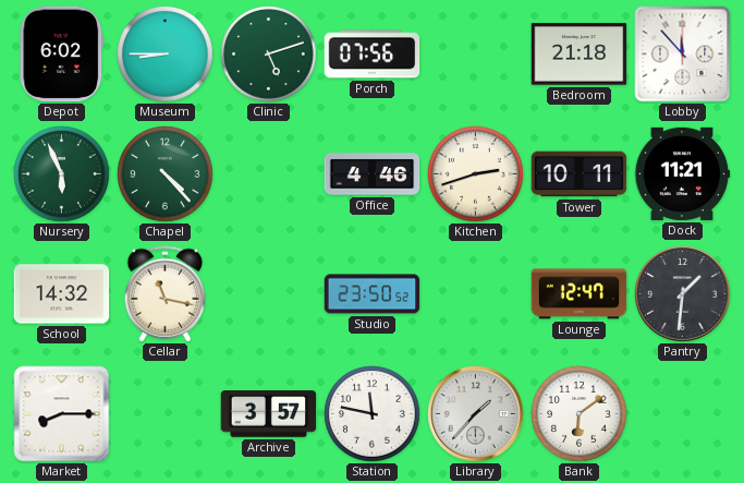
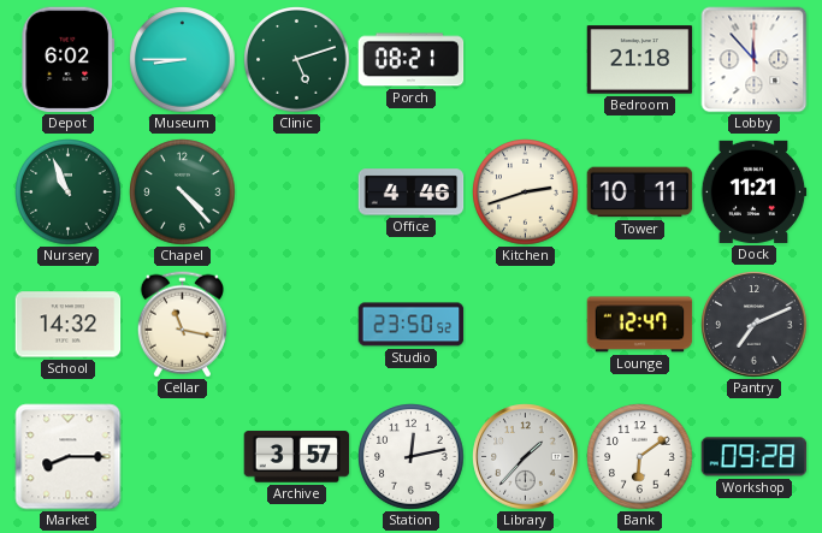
Porch: 07:56 -> 08:21
Nursery: 5:56 -> 10:56
Pantry: 1:31 -> 7:11
Station: 11:47 -> 12:13
Workshop: none -> 09:28
